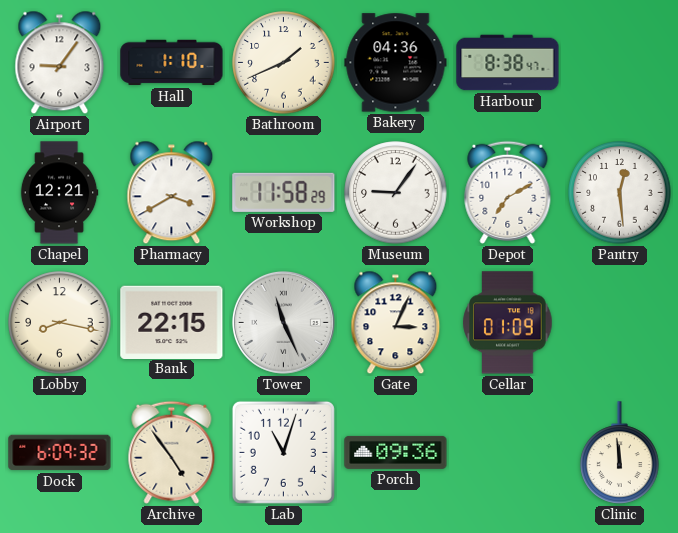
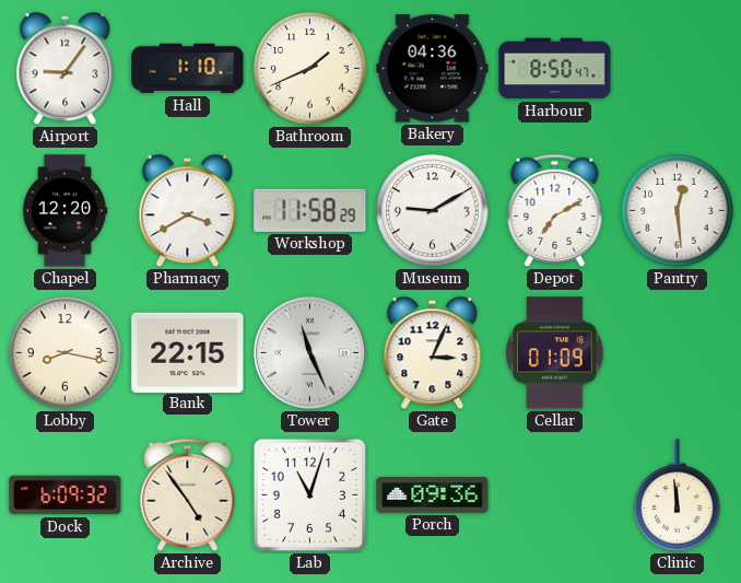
Harbour: 8:38 -> 8:50
Chapel: 12:21 -> 12:20
Museum: 9:06 -> 9:10
